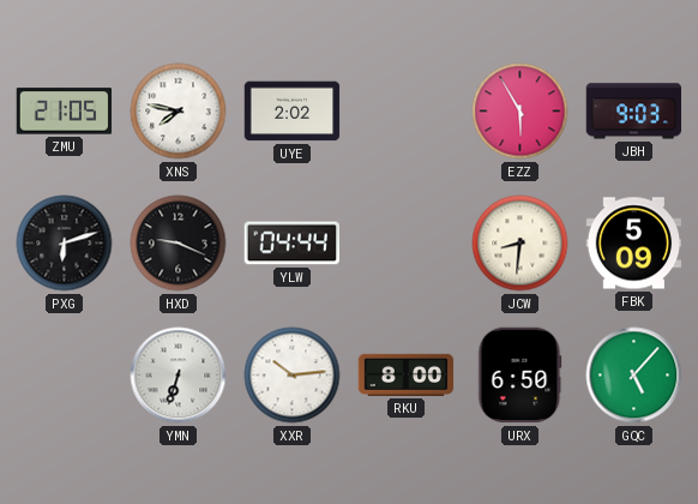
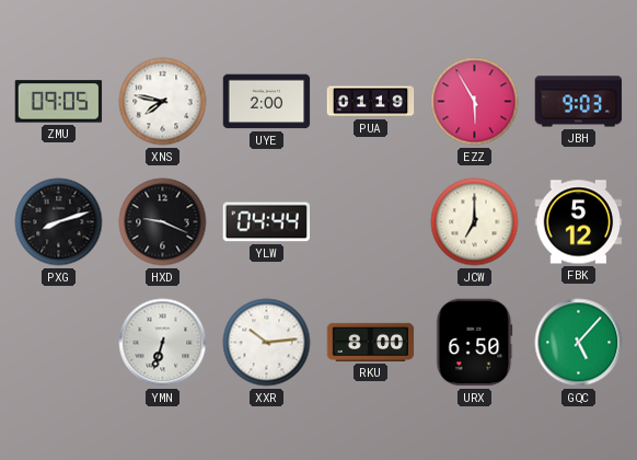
ZMU: 21:05 -> 09:05
UYE: 2:02 -> 2:00
PUA: none -> 01:19
PXG: 6:12 -> 8:12
JCW: 8:31 -> 7:00
FBK: 5:09 -> 5:12
